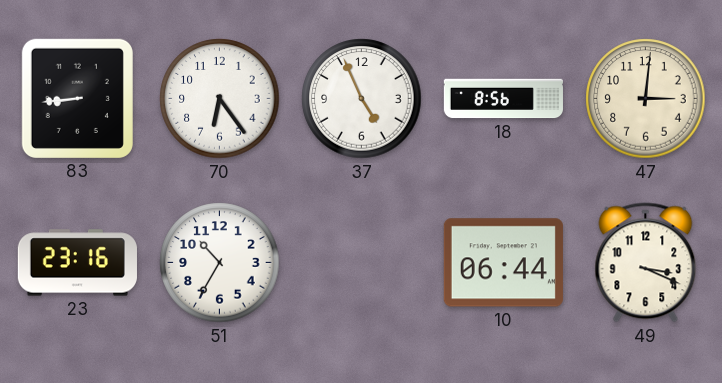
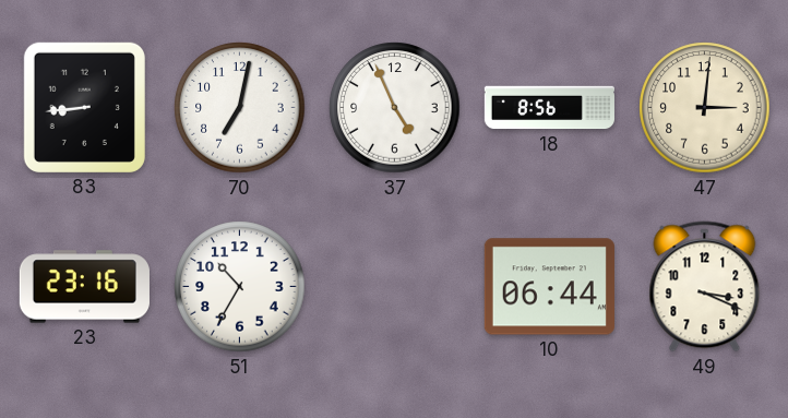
70: 6:24 -> 7:02
